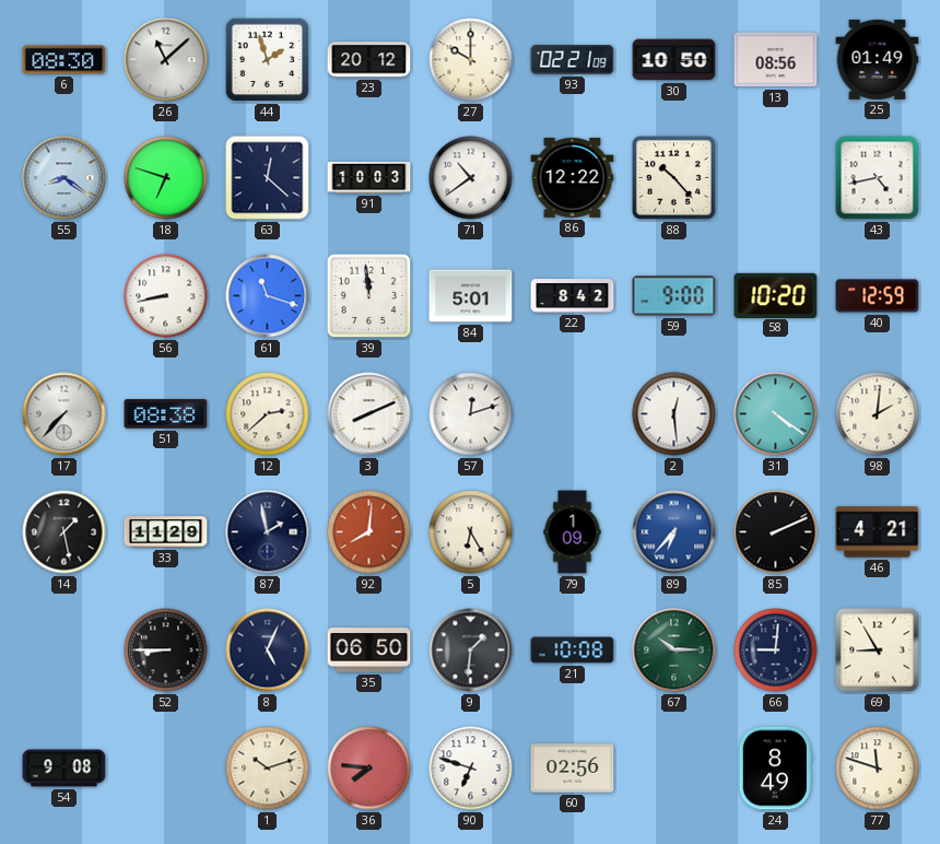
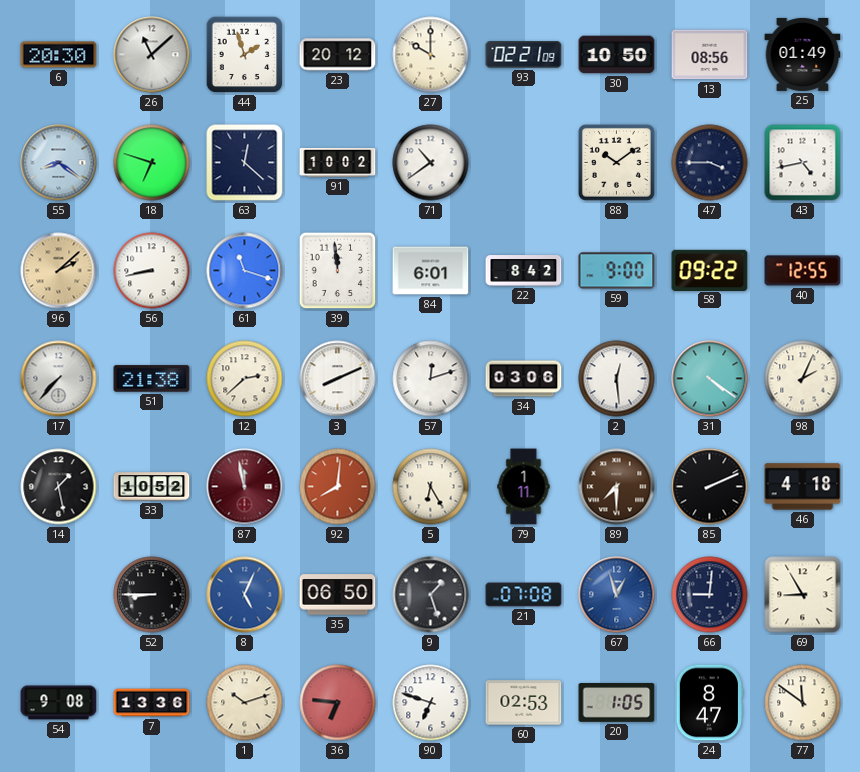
6: 08:30 -> 20:30
91: 10:03 -> 10:02
86: 12:22 -> none
88: 10:23 -> 10:09
47: none -> 3:45
96: none -> 2:08
84: 5:01 -> 6:01
58: 10:20 -> 09:22
40: 12:59 -> 12:55
51: 08:38 -> 21:38
34: none -> 03:06
98: 2:01 -> 2:04
33: 11:29 -> 10:52
87: 1:58 -> 11:58
87 dial: navy -> burgundy
79: 1:09 -> 1:11
89: 6:37 -> 7:30
89 dial: blue -> brown
46: 4:21 -> 4:18
8 dial: navy -> blue
9: 1:31 -> 1:27
21: 10:08 -> 07:08
67: 10:15 -> 12:57
67 dial: green -> blue
7: none -> 13:36
36: 7:46 -> 6:46
60: 02:56 -> 02:53
20: none -> 1:05
24: 8:49 -> 8:47
77: 11:48 -> 11:51
